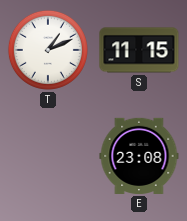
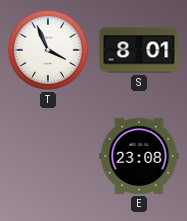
T: 1:11 -> 3:56
S: 11:15 -> 8:01
